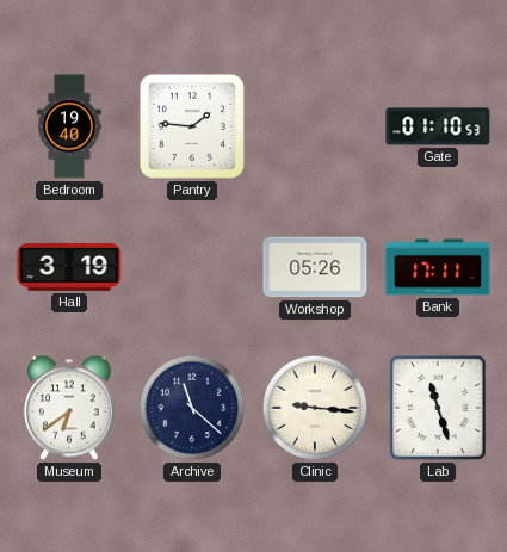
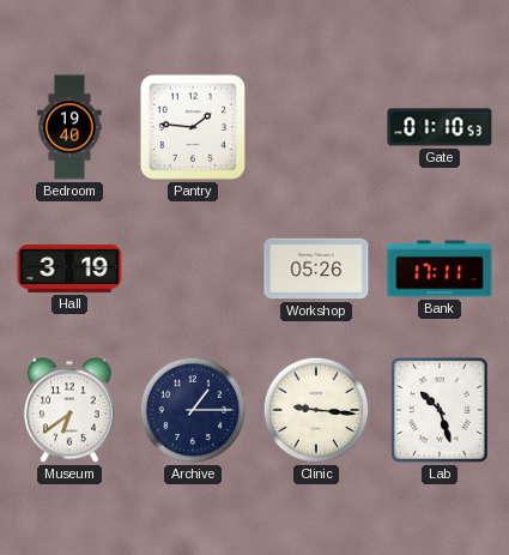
Archive: 11:22 -> 1:15
Lab: 11:27 -> 10:27
